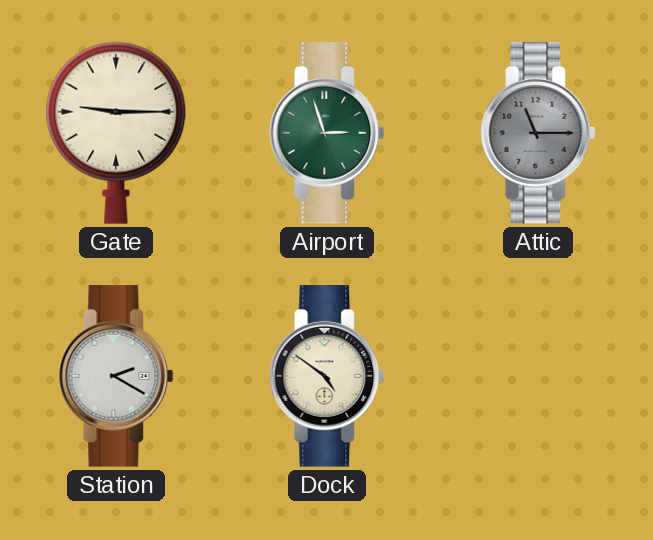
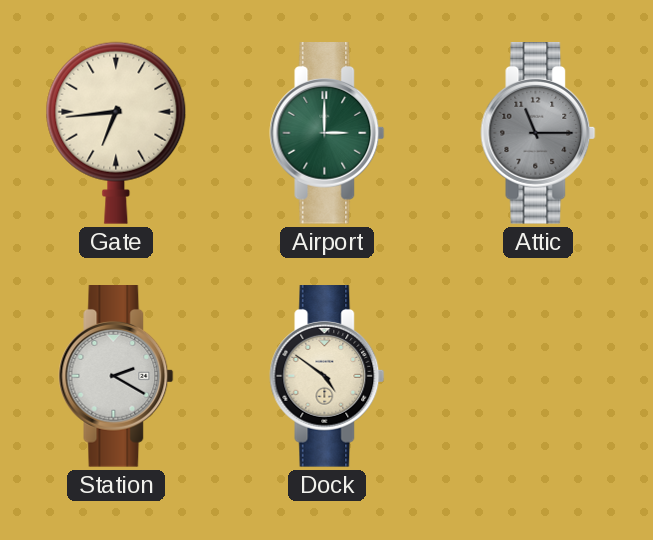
Gate: 9:15 -> 6:44
Airport: 2:57 -> 3:00
